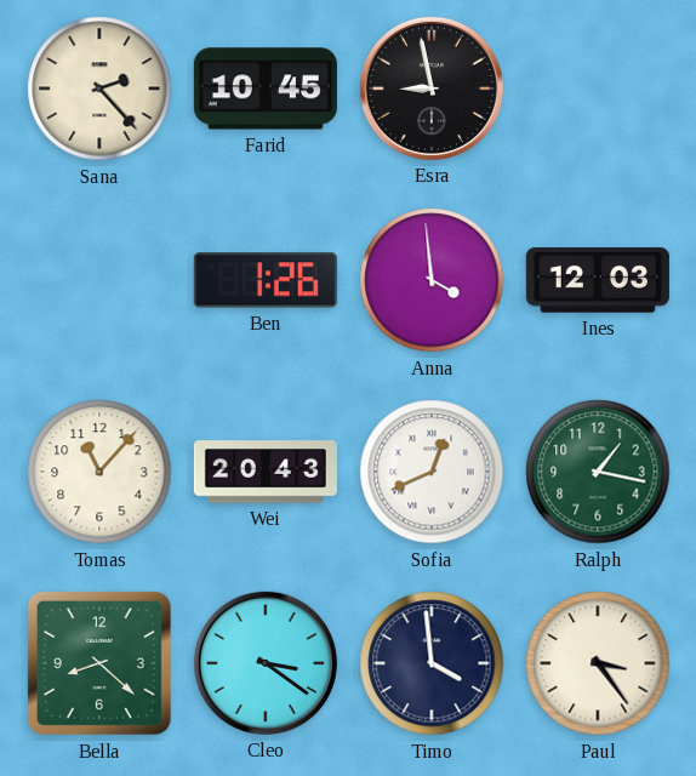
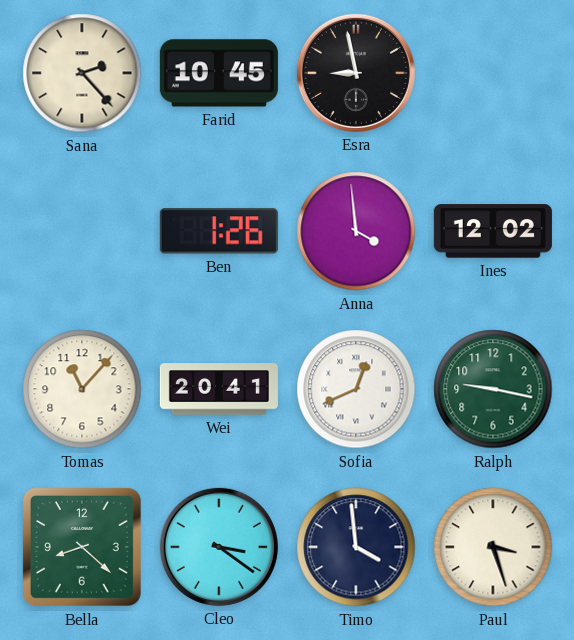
Ines: 12:03 -> 12:02
Wei: 20:43 -> 20:41
Ralph: 1:17 -> 9:17
Paul: 3:24 -> 3:27
